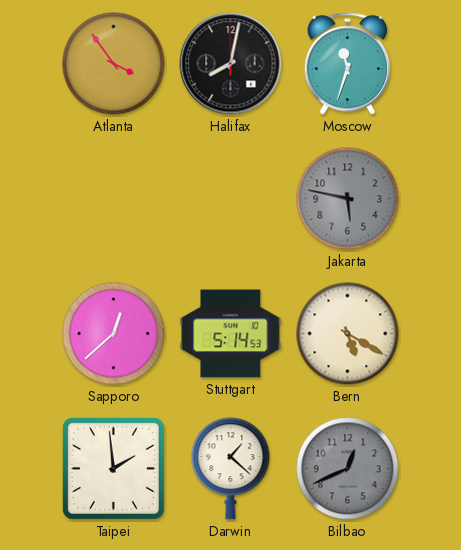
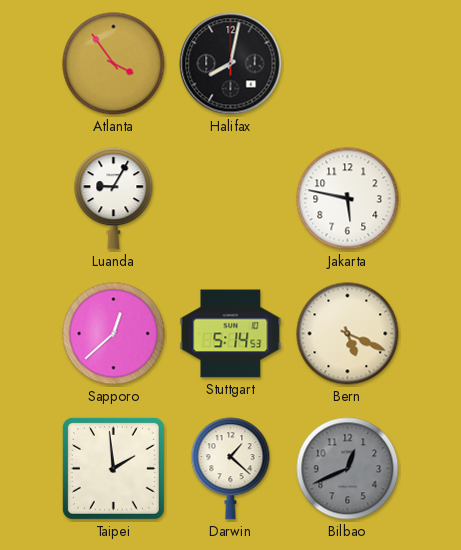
Moscow: 11:33 -> none
Luanda: none -> 9:05
Jakarta dial: grey -> white
Bern: 5:20 -> 5:19
